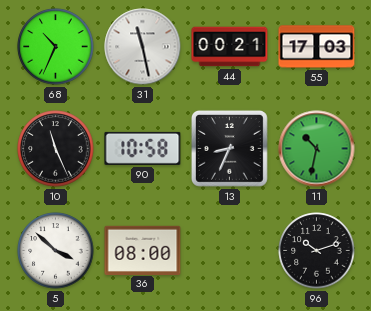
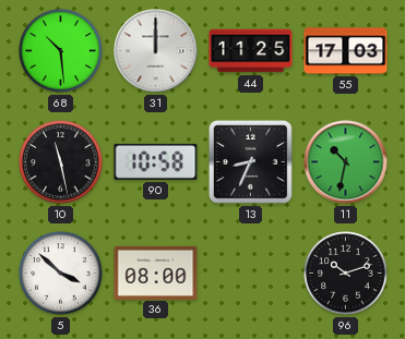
68: 10:34 -> 10:29
31: 11:28 -> 12:00
44: 00:21 -> 11:25
10: 11:26 -> 11:28
